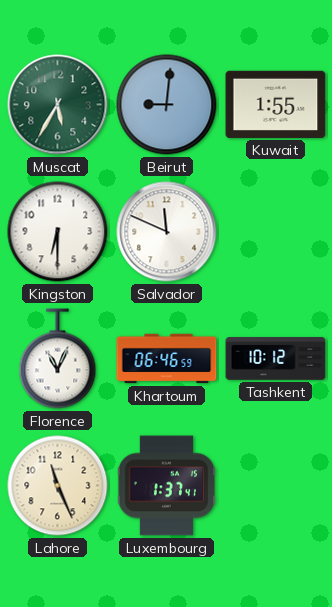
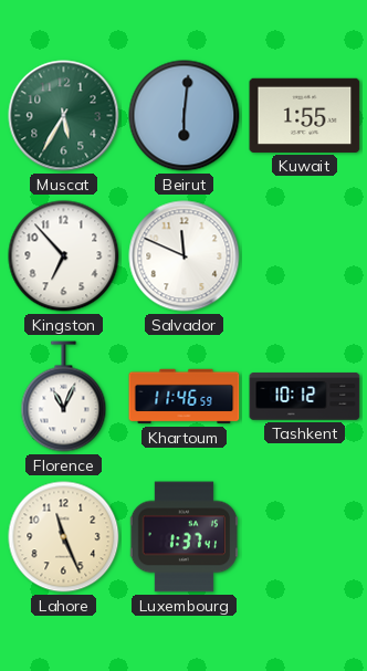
Beirut: 9:01 -> 6:01
Kingston: 6:30 -> 6:53
Khartoum: 06:46 -> 11:46
